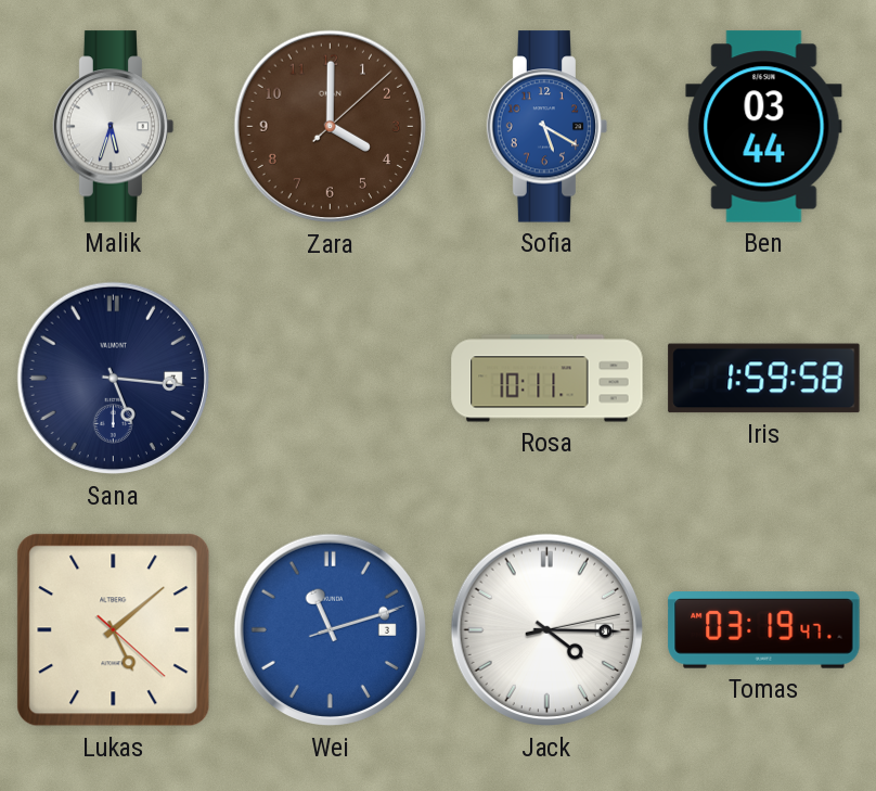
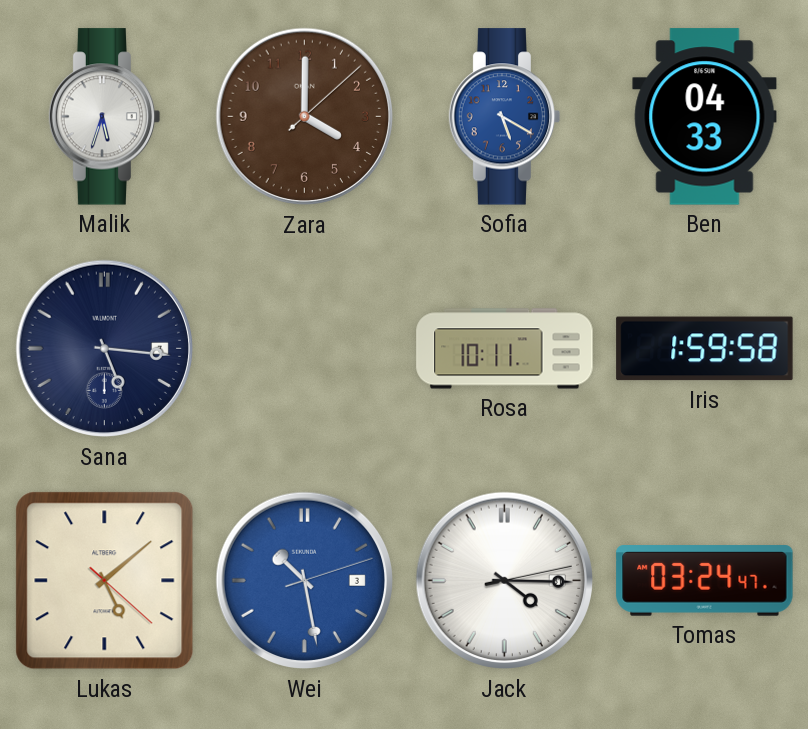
Ben: 03:44 -> 04:33
Wei: 11:12 -> 10:28
Tomas: 03:19 -> 03:24
